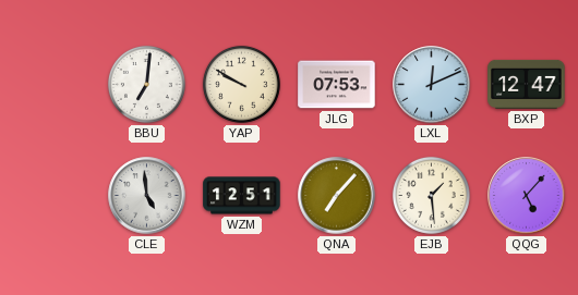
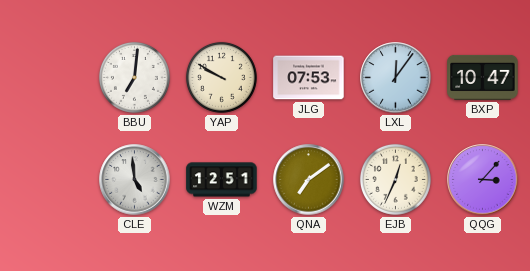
LXL: 12:11 -> 12:06
BXP: 12:47 -> 10:47
QNA: 7:07 -> 7:09
EJB: 1:29 -> 12:34
QQG: 5:07 -> 3:07
